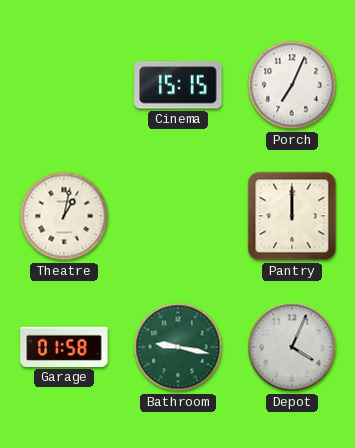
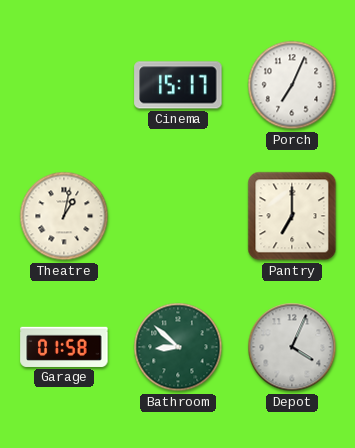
Cinema: 15:15 -> 15:17
Pantry: 12:00 -> 7:00
Bathroom: 9:17 -> 8:52
